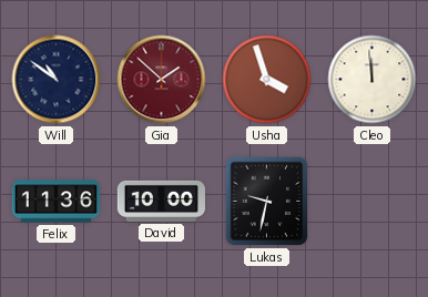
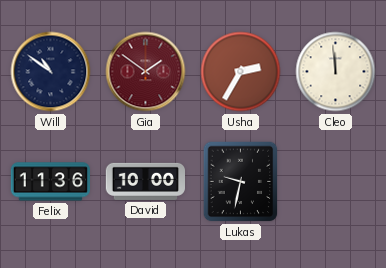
Gia: 1:52 -> 1:51
Usha: 3:57 -> 2:35
